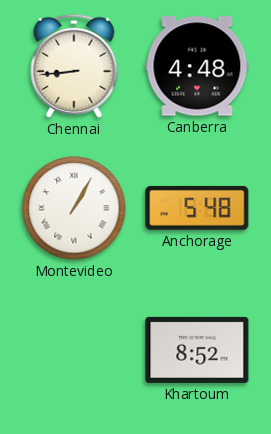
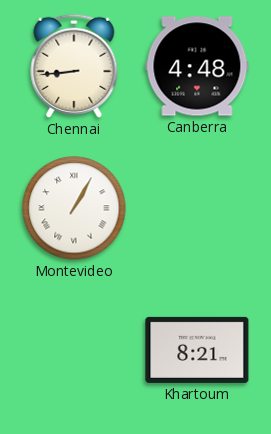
Anchorage: 5:48 -> none
Khartoum: 8:52 -> 8:21
